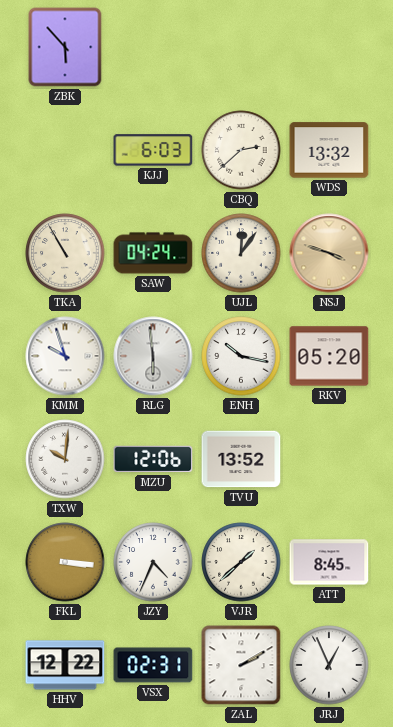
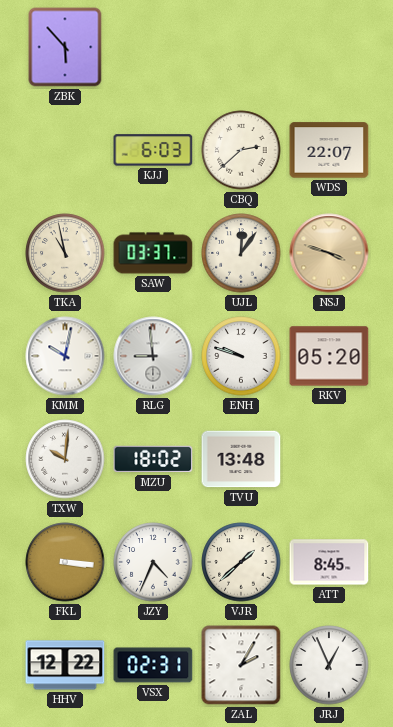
WDS: 13:32 -> 22:07
TKA: 10:55 -> 10:58
SAW: 04:24 -> 03:37
KMM: 9:57 -> 10:02
RLG: 5:59 -> 8:59
ENH: 10:17 -> 9:48
MZU: 12:06 -> 18:02
TVU: 13:52 -> 13:48
ZAL: 2:10 -> 2:05
